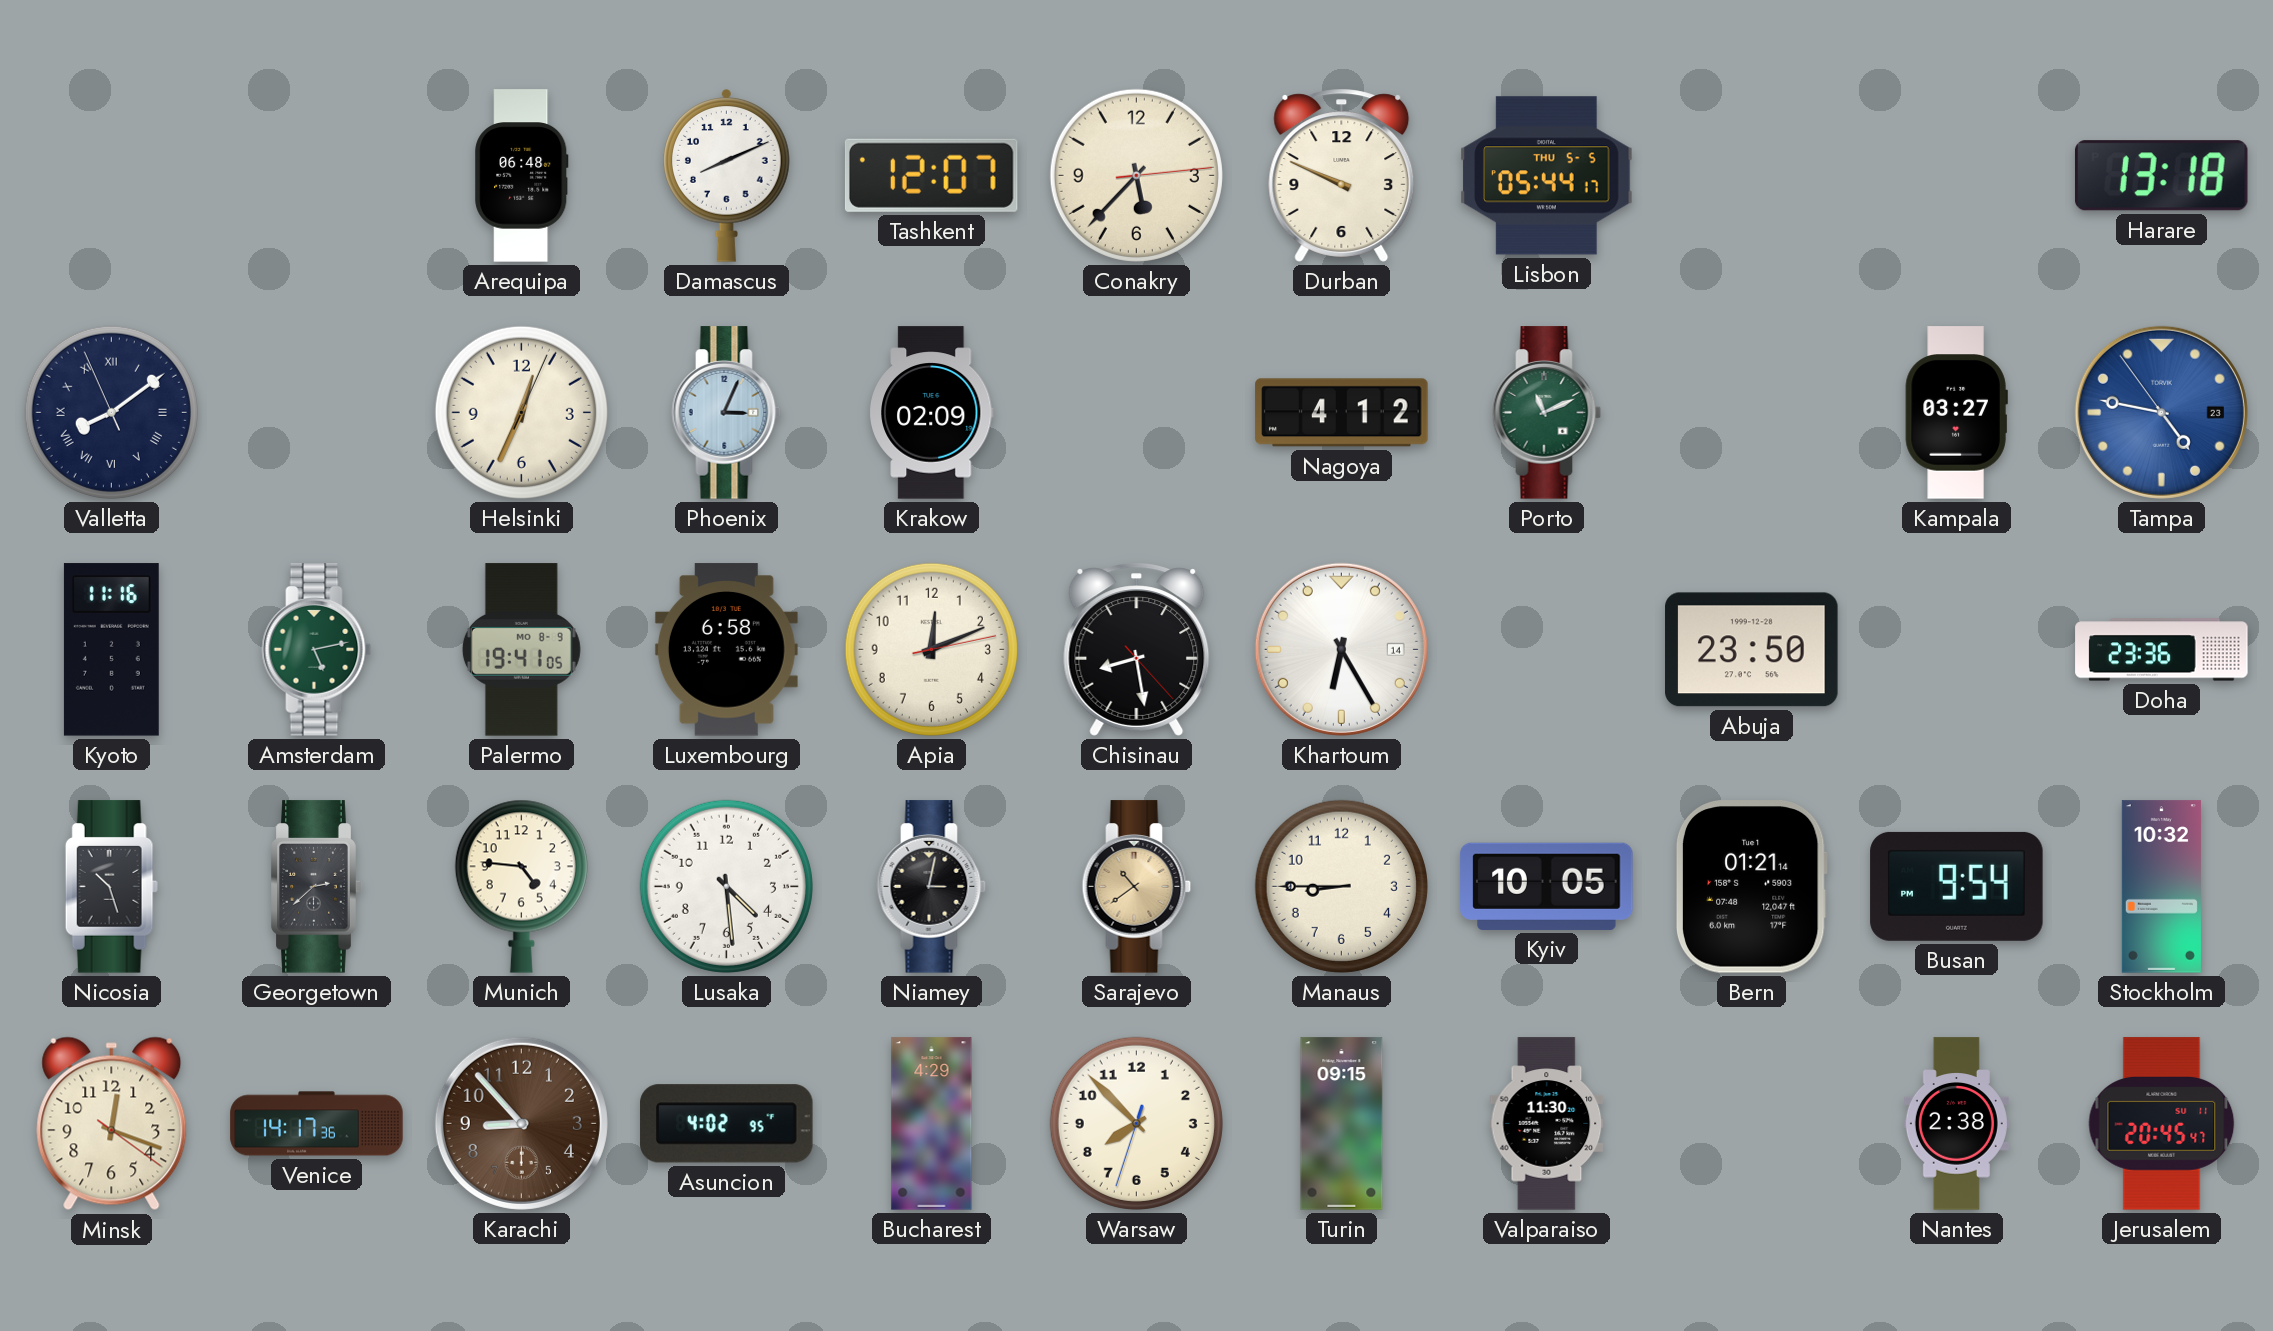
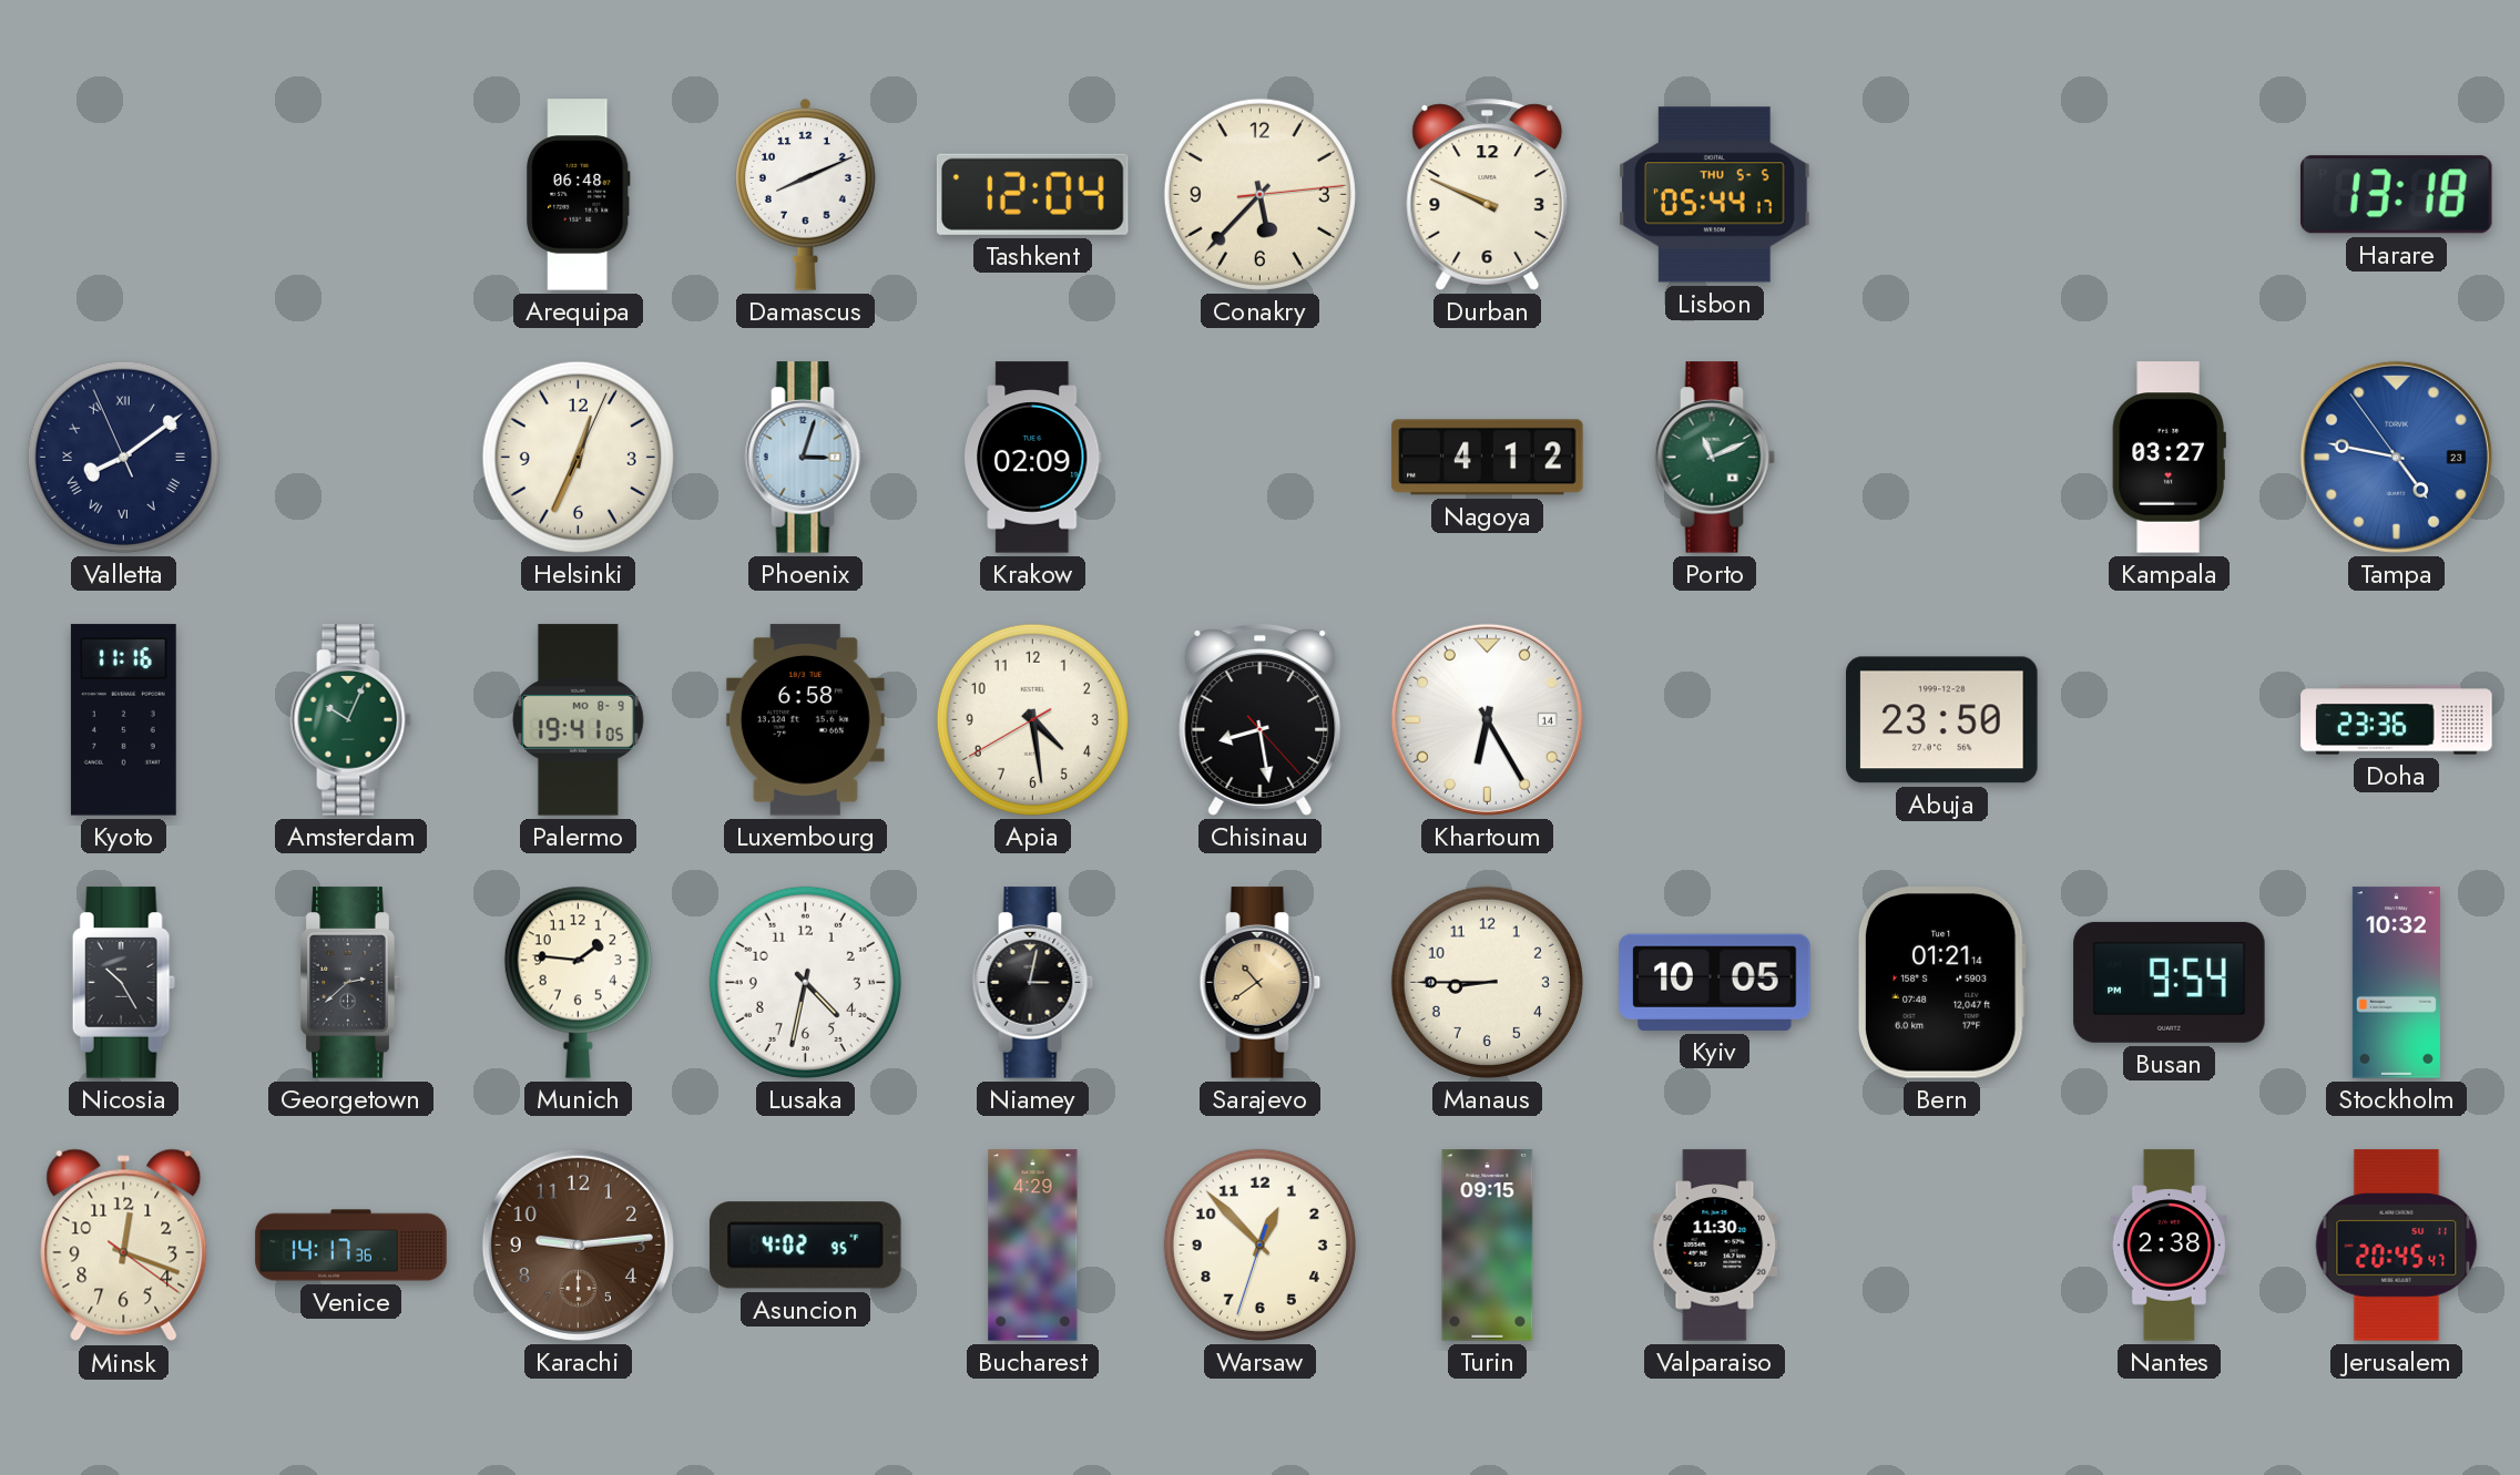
Tashkent: 12:07 -> 12:04
Phoenix: 3:04 -> 3:03
Amsterdam: 5:13 -> 10:04
Apia: 12:11 -> 4:28
Nicosia: 10:27 -> 10:25
Munich: 4:46 -> 1:46
Lusaka: 4:29 -> 4:32
Karachi: 8:53 -> 9:14
Warsaw: 7:52 -> 12:52
